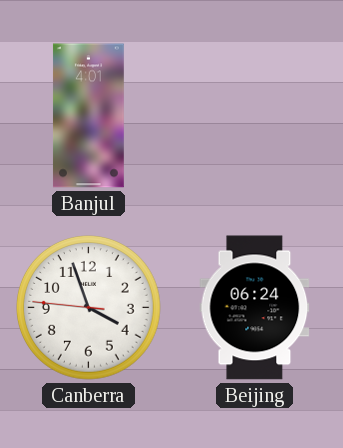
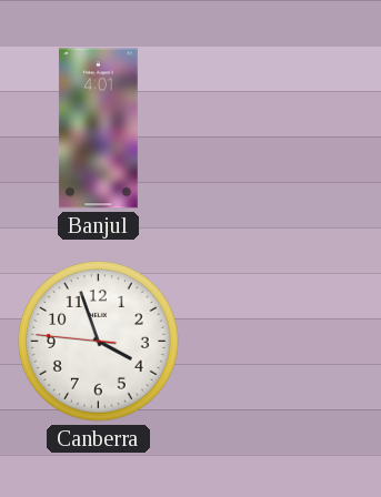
Beijing: 06:24 -> none
